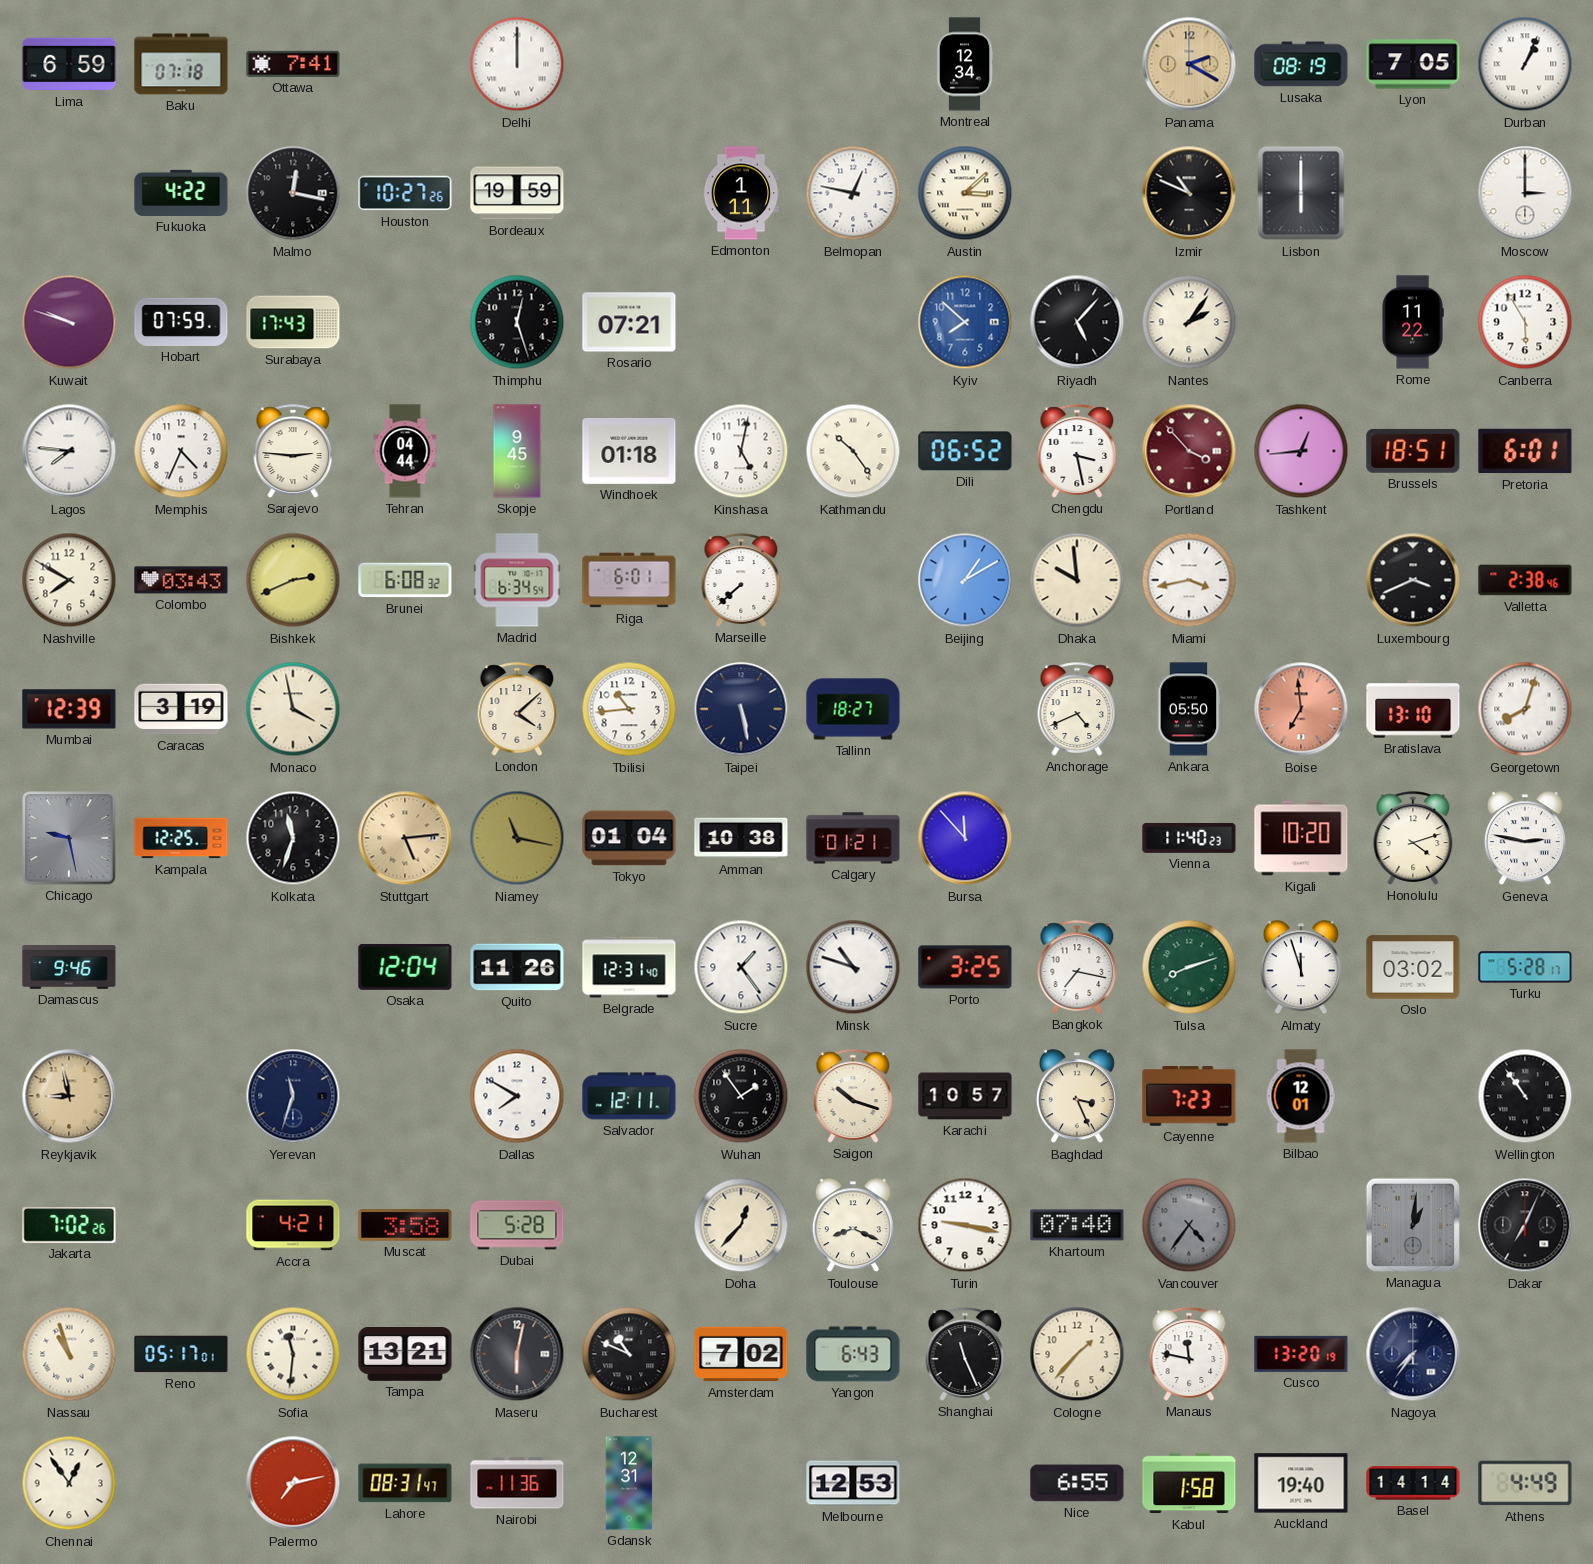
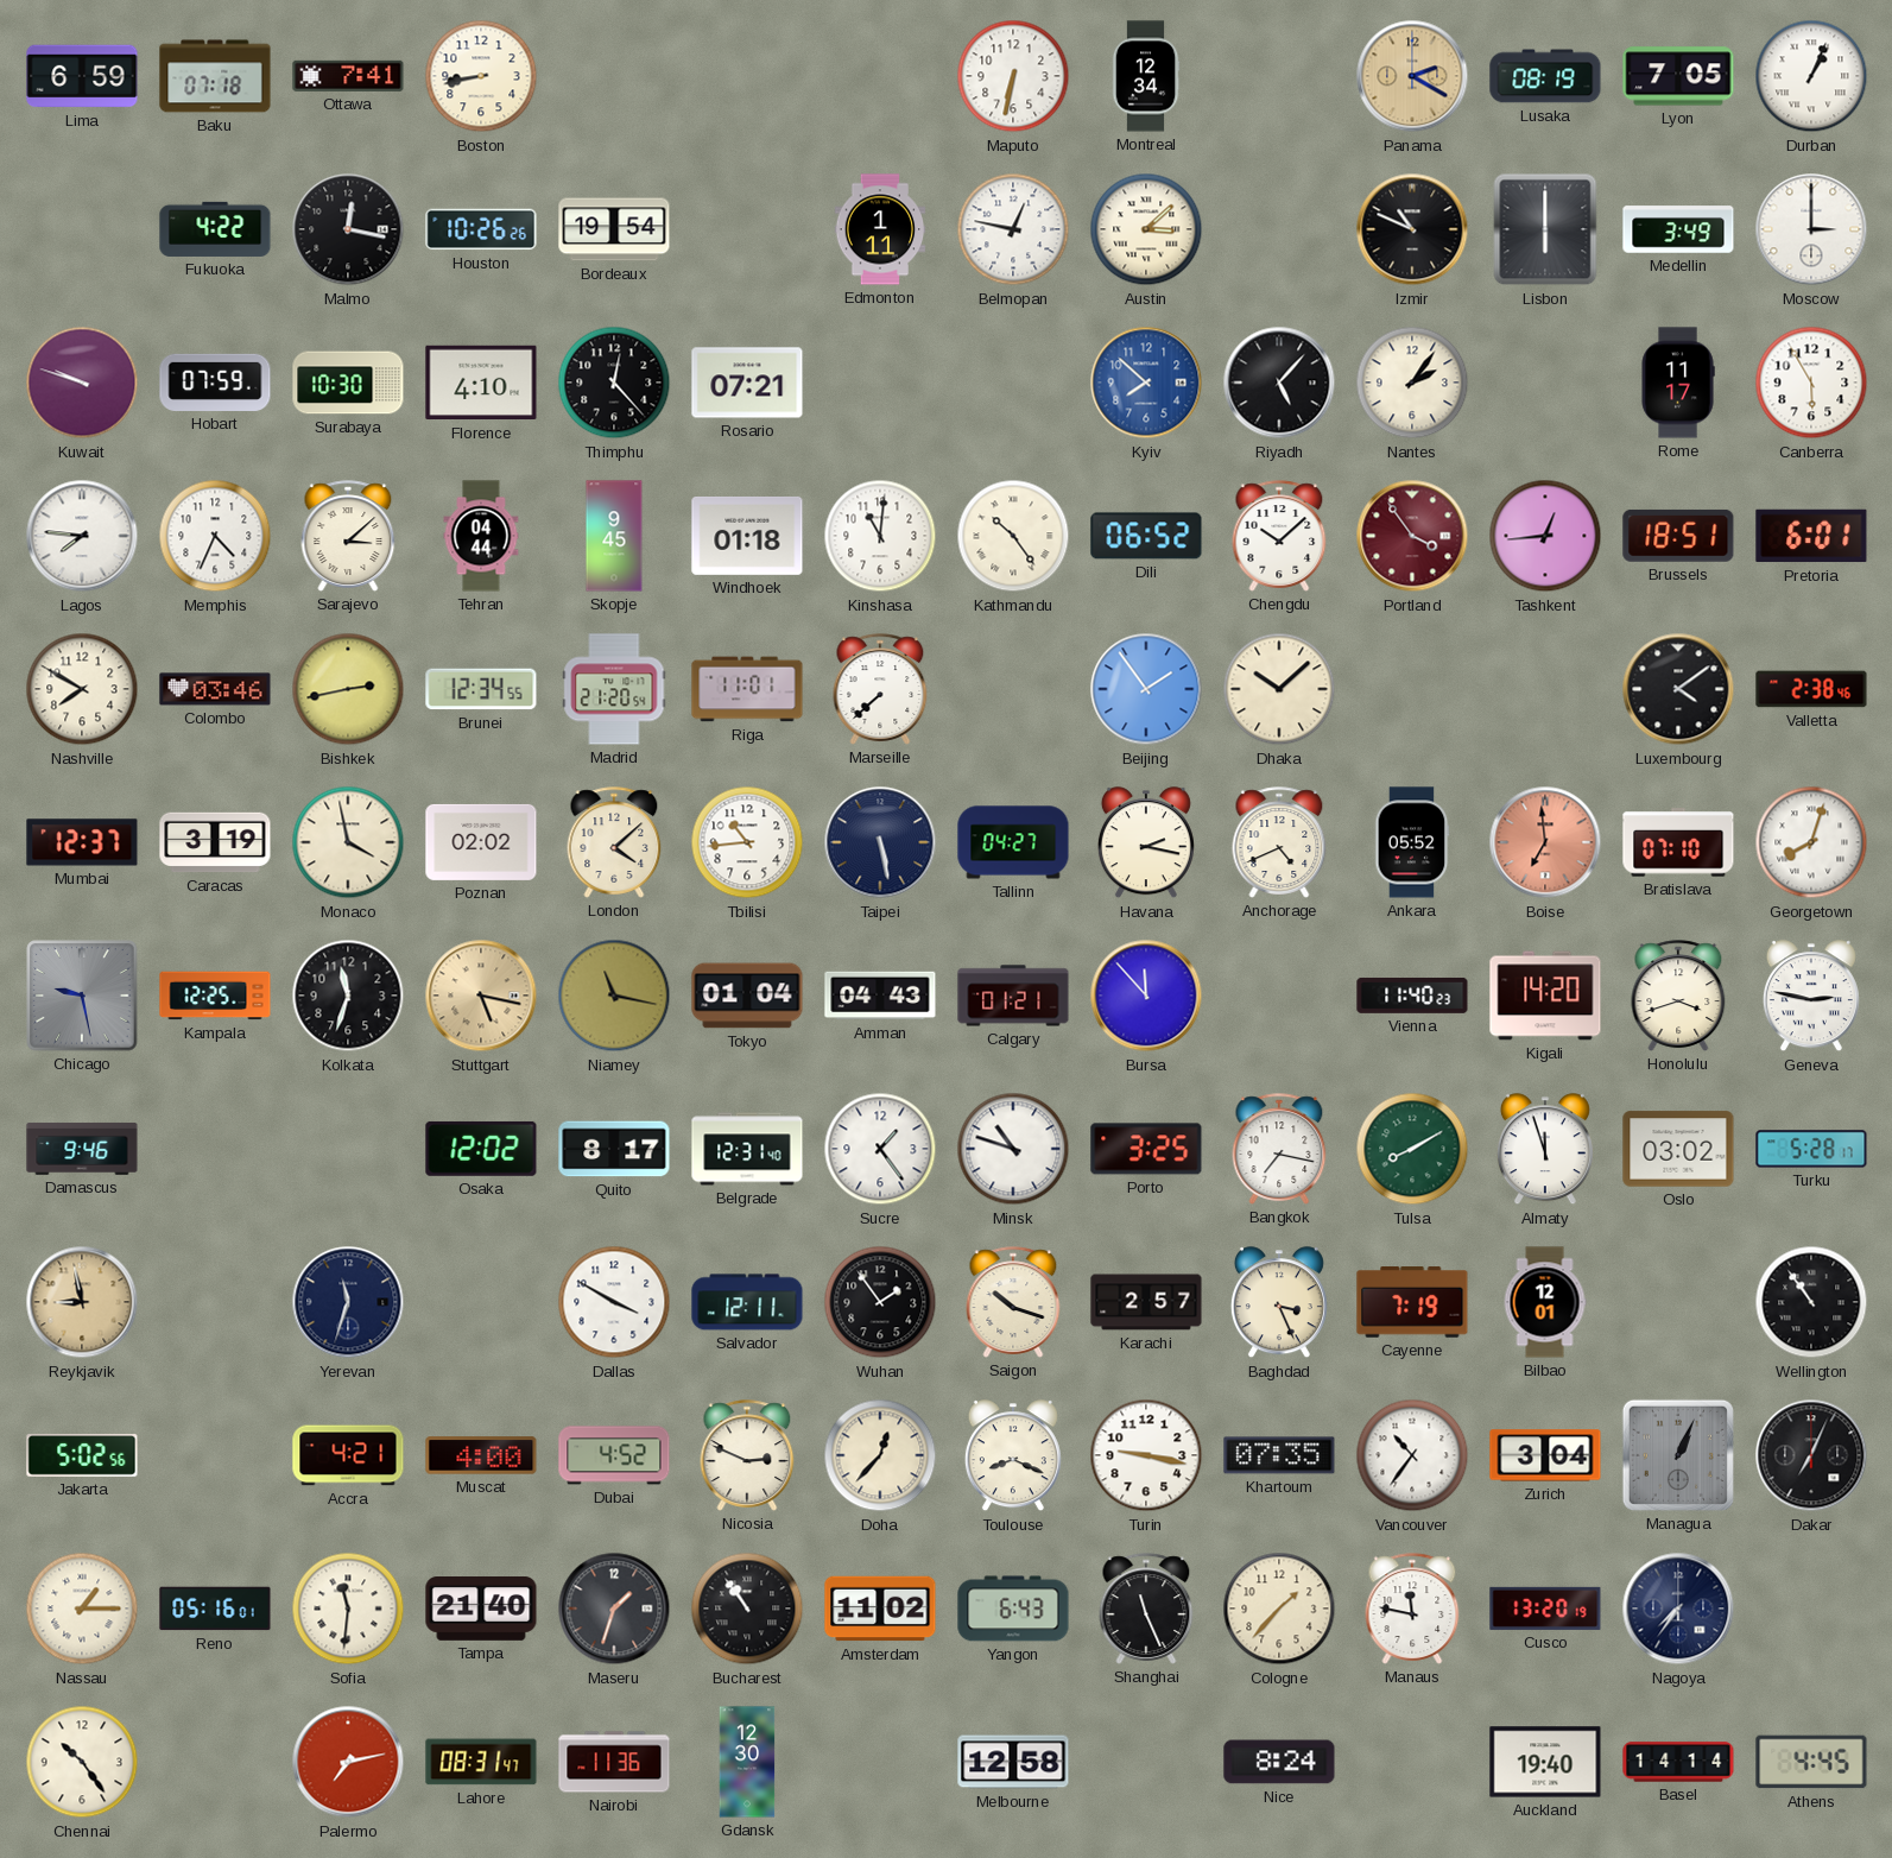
Boston: none -> 8:43
Delhi: 12:00 -> none
Maputo: none -> 6:32
Houston: 10:27 -> 10:26
Bordeaux: 19:59 -> 19:54
Medellin: none -> 3:49
Surabaya: 17:43 -> 10:30
Florence: none -> 4:10
Thimphu: 12:27 -> 12:23
Rome: 11:22 -> 11:17
Sarajevo: 2:46 -> 3:08
Kinshasa: 5:02 -> 11:01
Chengdu: 3:28 -> 10:08
Portland: 3:53 -> 3:54
Colombo: 03:43 -> 03:46
Bishkek: 2:41 -> 2:43
Brunei: 6:08 -> 12:34
Madrid: 6:34 -> 21:20
Riga: 6:01 -> 11:01
Beijing: 1:10 -> 1:54
Dhaka: 9:59 -> 10:08
Miami: 3:43 -> none
Luxembourg: 3:41 -> 4:09
Mumbai: 12:39 -> 12:37
Poznan: none -> 02:02
Tallinn: 18:27 -> 04:27
Havana: none -> 2:17
Ankara: 05:50 -> 05:52
Bratislava: 13:10 -> 07:10
Stuttgart: 5:14 -> 5:17
Amman: 10:38 -> 04:43
Kigali: 10:20 -> 14:20
Honolulu: 4:12 -> 3:42
Osaka: 12:04 -> 12:02
Quito: 11:26 -> 8:17
Tulsa: 8:12 -> 8:10
Dallas: 7:50 -> 3:50
Karachi: 10:57 -> 2:57
Cayenne: 7:23 -> 7:19
Jakarta: 7:02 -> 5:02
Muscat: 3:58 -> 4:00
Dubai: 5:28 -> 4:52
Nicosia: none -> 2:49
Khartoum: 07:40 -> 07:35
Vancouver: 4:36 -> 10:36
Vancouver dial: grey -> white
Zurich: none -> 3:04
Managua: 1:01 -> 1:04
Nassau: 10:57 -> 1:15
Reno: 05:17 -> 05:16
Tampa: 13:21 -> 21:40
Maseru: 6:02 -> 1:33
Bucharest: 10:49 -> 10:54
Amsterdam: 7:02 -> 11:02
Chennai: 12:54 -> 10:24
Gdansk: 12:31 -> 12:30
Melbourne: 12:53 -> 12:58
Nice: 6:55 -> 8:24
Kabul: 1:58 -> none
Athens: 4:49 -> 4:45
